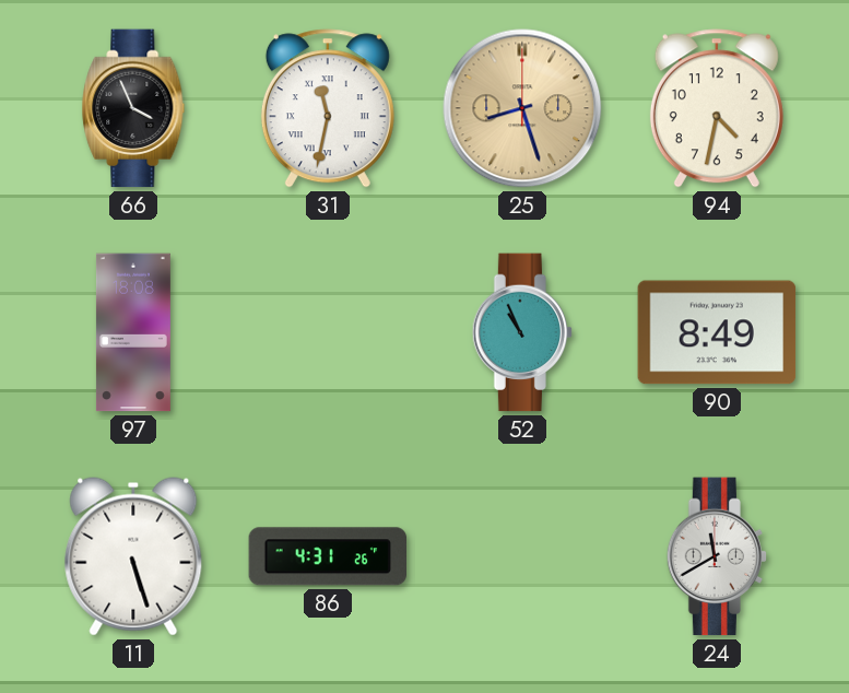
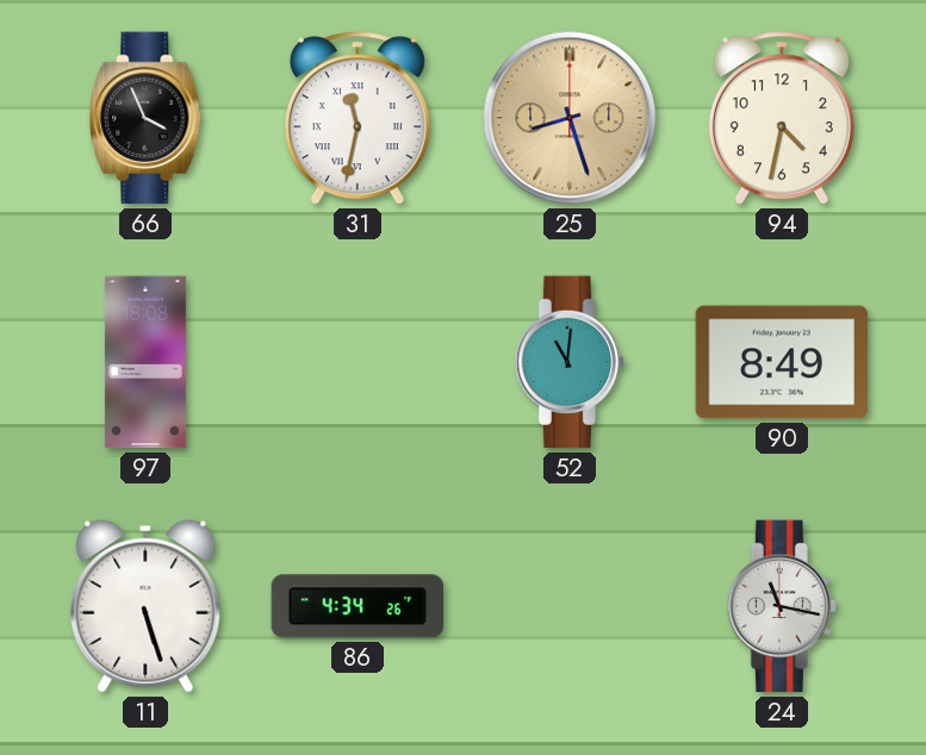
52: 10:56 -> 11:01
86: 4:31 -> 4:34
24: 11:40 -> 11:17
